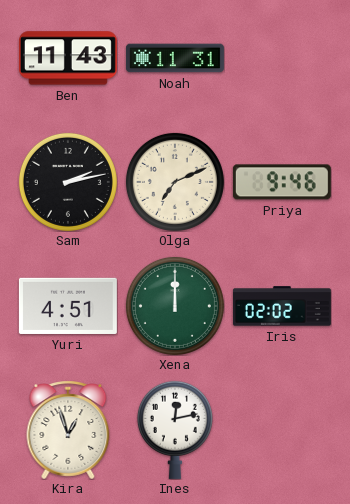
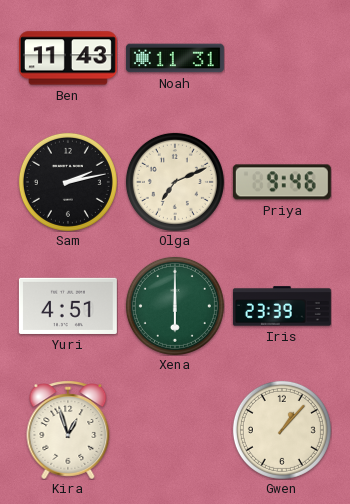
Xena: 12:00 -> 6:00
Iris: 02:02 -> 23:39
Ines: 12:13 -> none
Gwen: none -> 1:07
